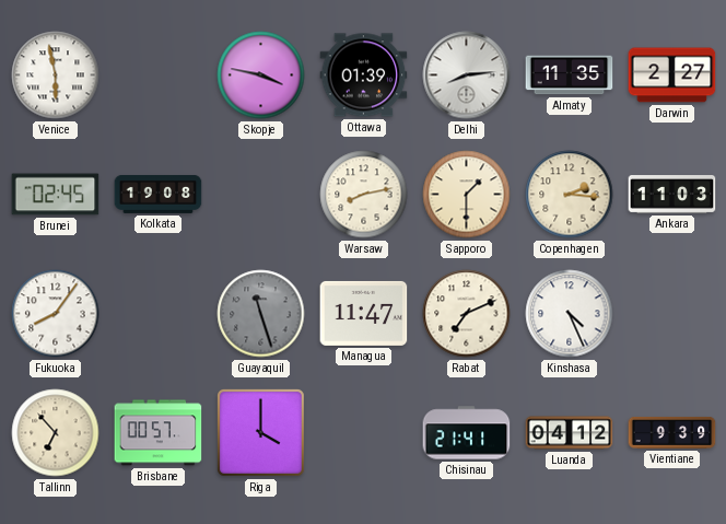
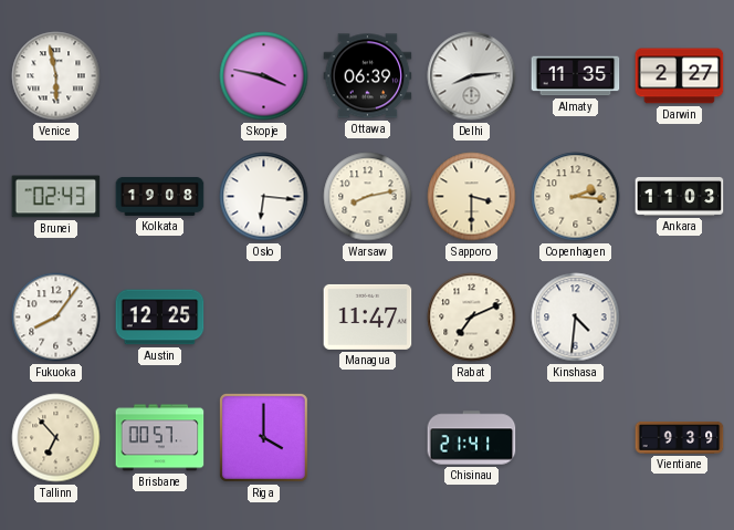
Ottawa: 01:39 -> 06:39
Brunei: 02:45 -> 02:43
Oslo: none -> 6:16
Sapporo: 1:30 -> 3:30
Austin: none -> 12:25
Guayaquil: 11:27 -> none
Kinshasa: 4:26 -> 4:31
Luanda: 04:12 -> none
